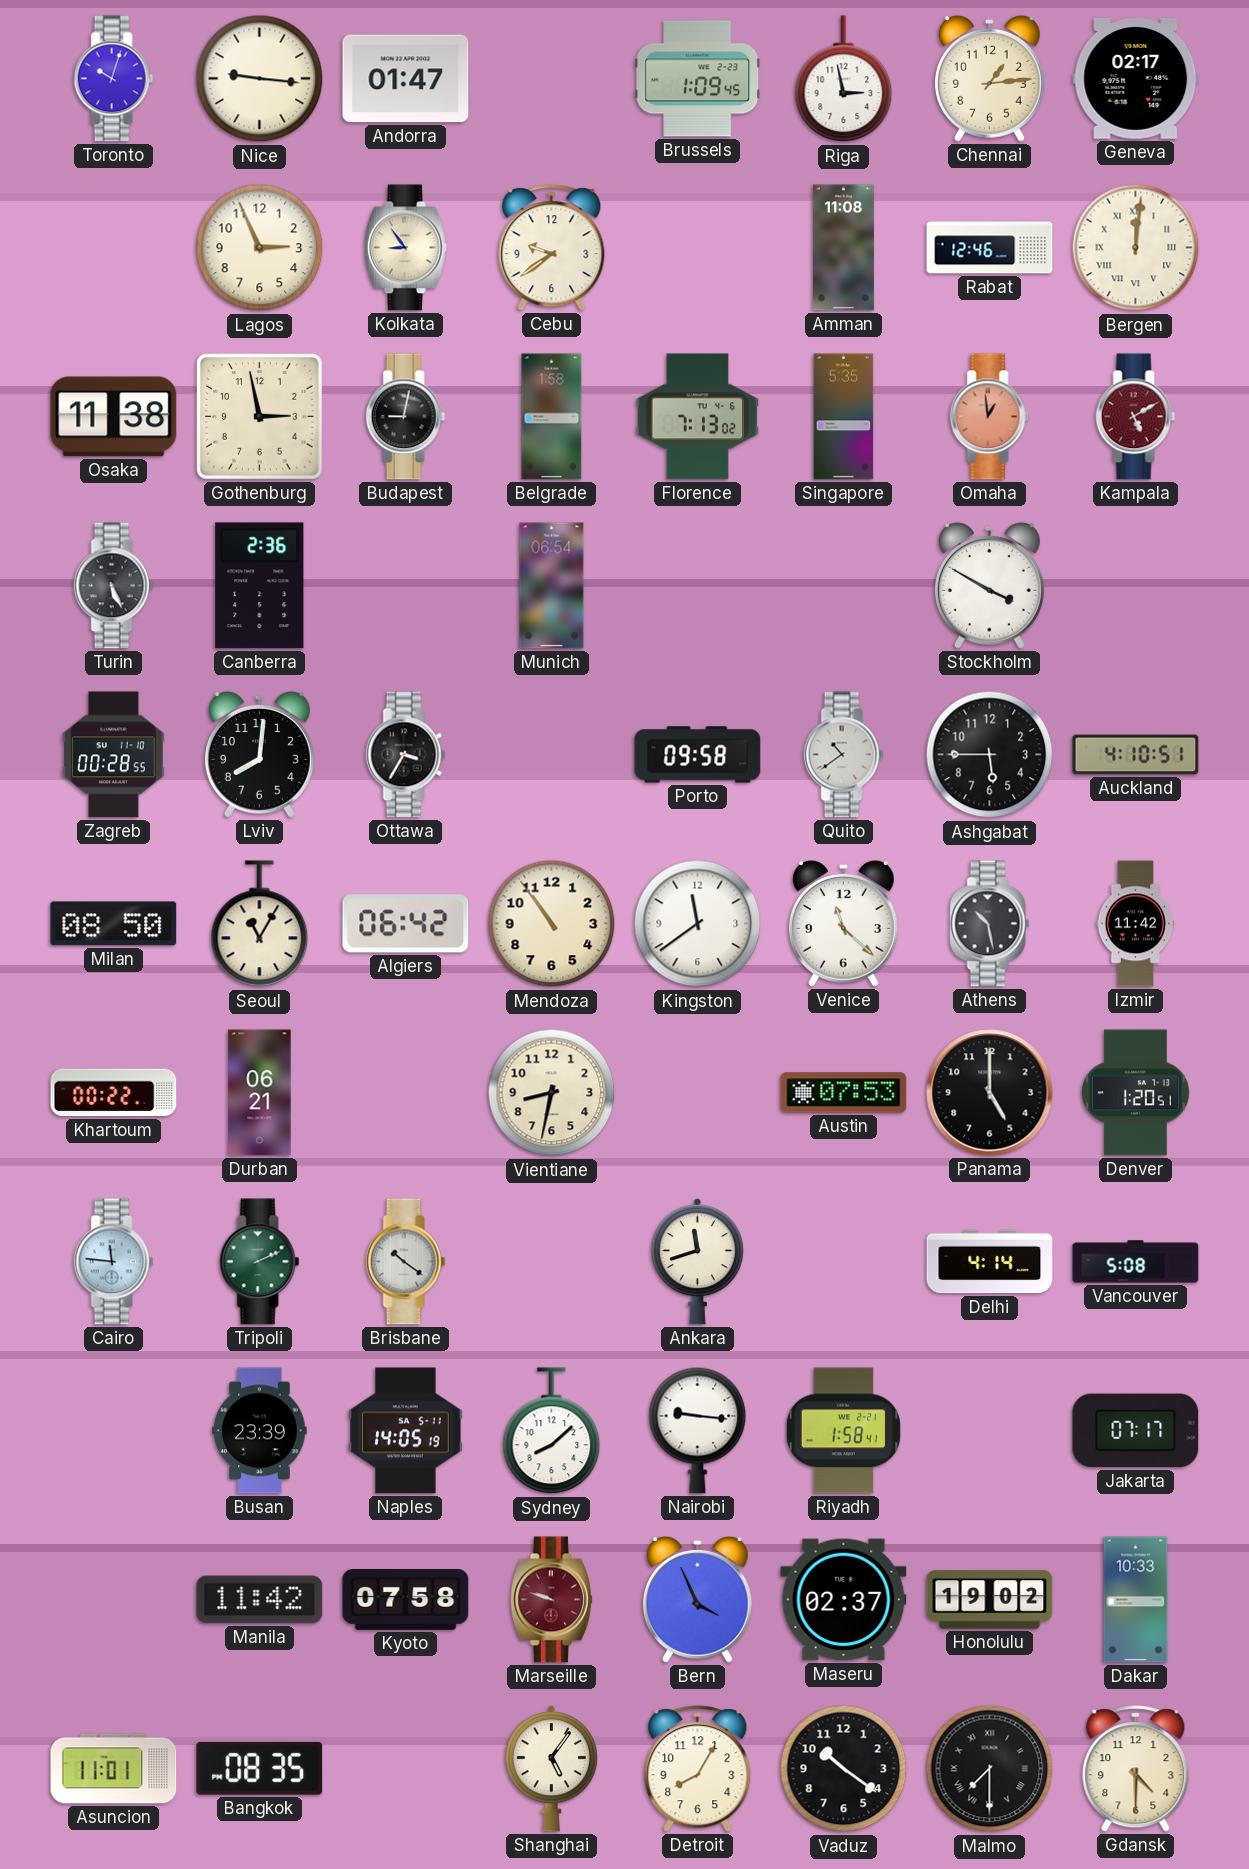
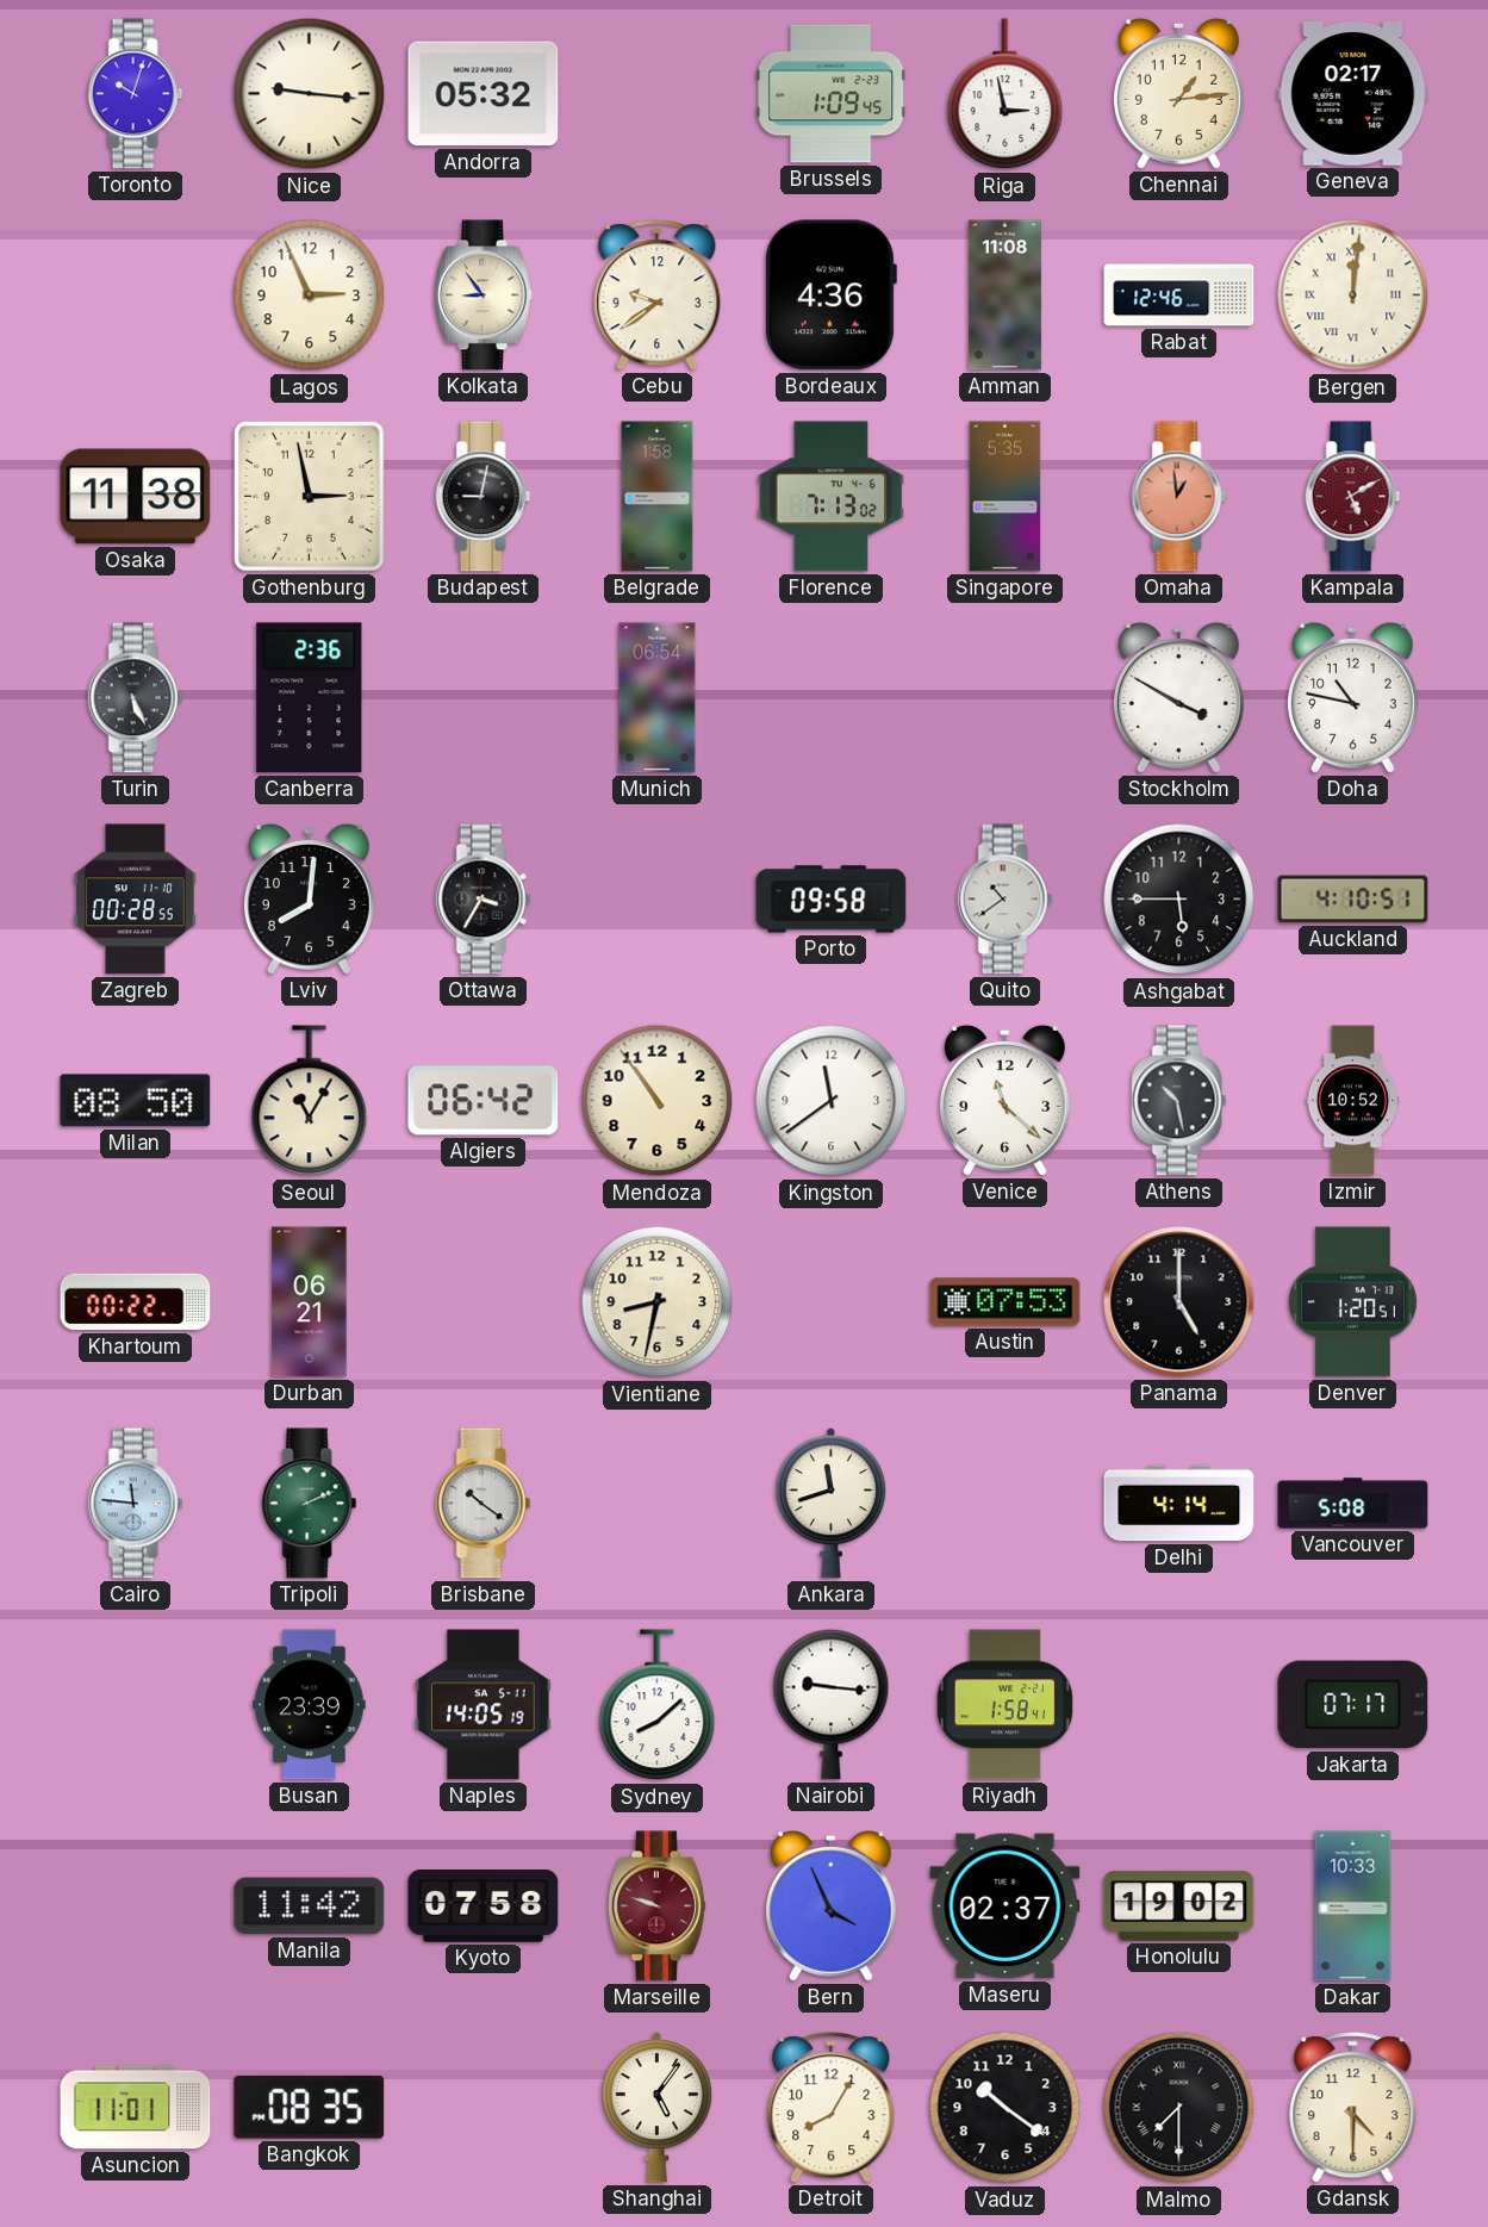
Andorra: 01:47 -> 05:32
Bordeaux: none -> 4:36
Doha: none -> 10:47
Izmir: 11:42 -> 10:52
